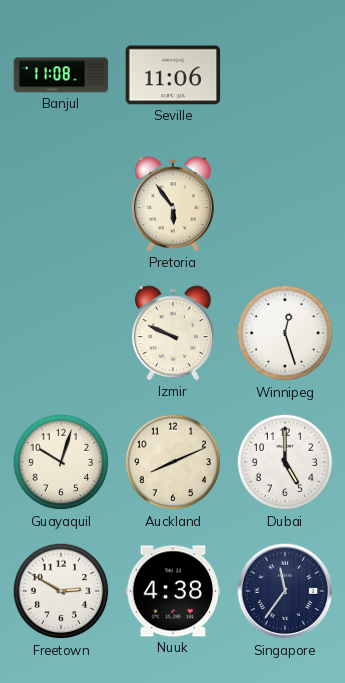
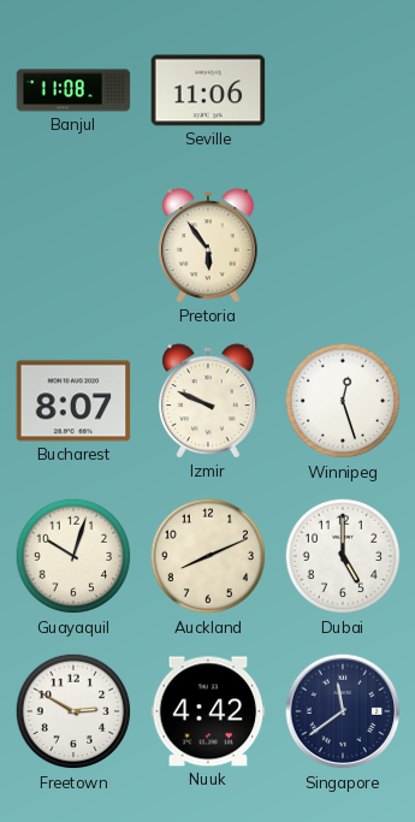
Bucharest: none -> 8:07
Nuuk: 4:38 -> 4:42
Singapore: 11:36 -> 11:39
